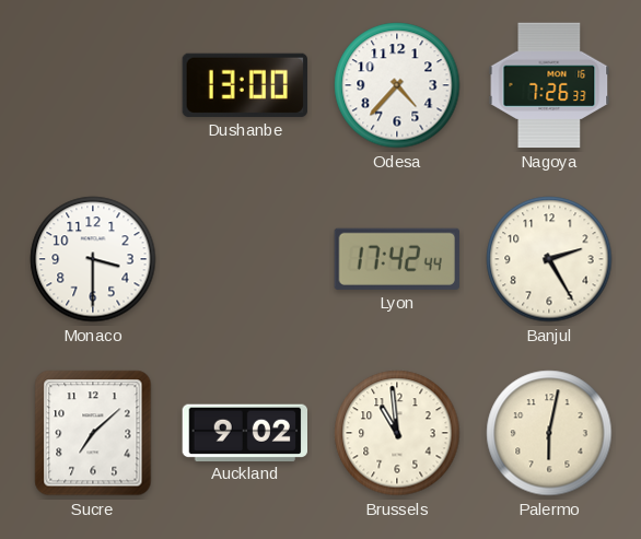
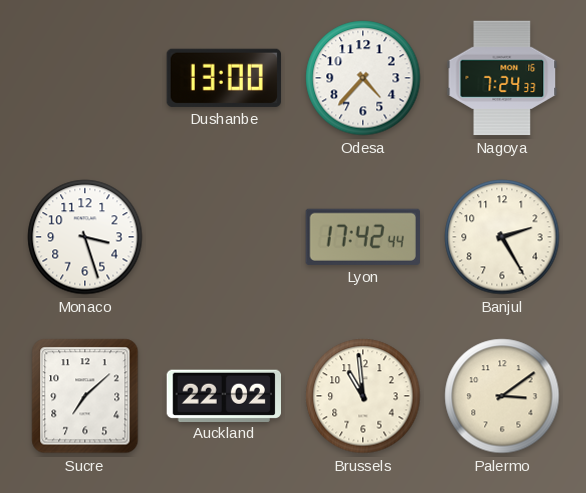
Nagoya: 7:26 -> 7:24
Monaco: 3:30 -> 3:27
Auckland: 9:02 -> 22:02
Palermo: 6:02 -> 3:09
